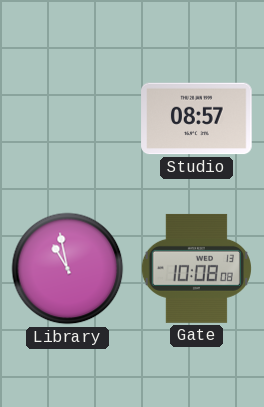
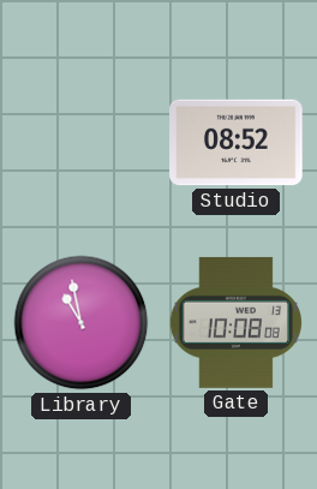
Studio: 08:57 -> 08:52
